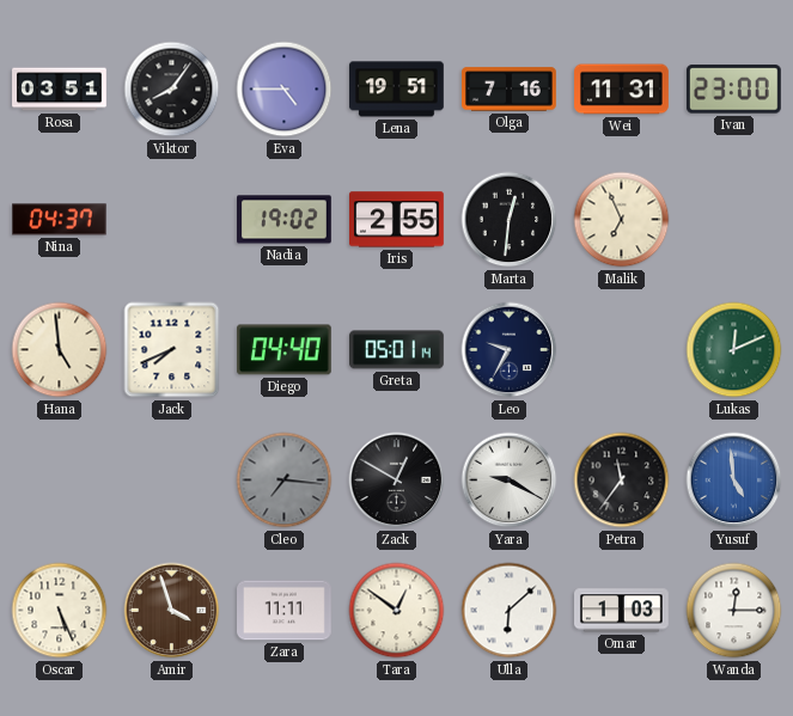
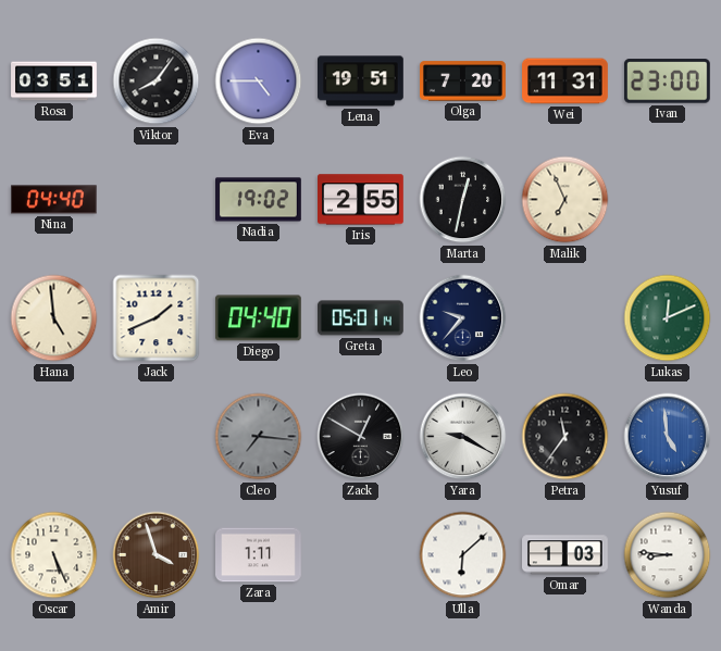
Olga: 7:16 -> 7:20
Nina: 04:37 -> 04:40
Marta: 12:31 -> 12:32
Jack: 7:41 -> 1:41
Leo: 9:35 -> 9:37
Zara: 11:11 -> 1:11
Tara: 12:51 -> none
Wanda: 12:15 -> 8:46
